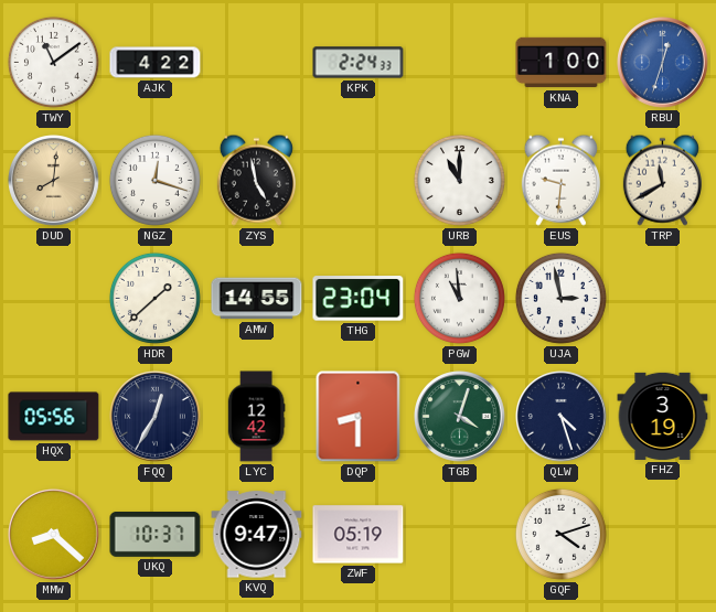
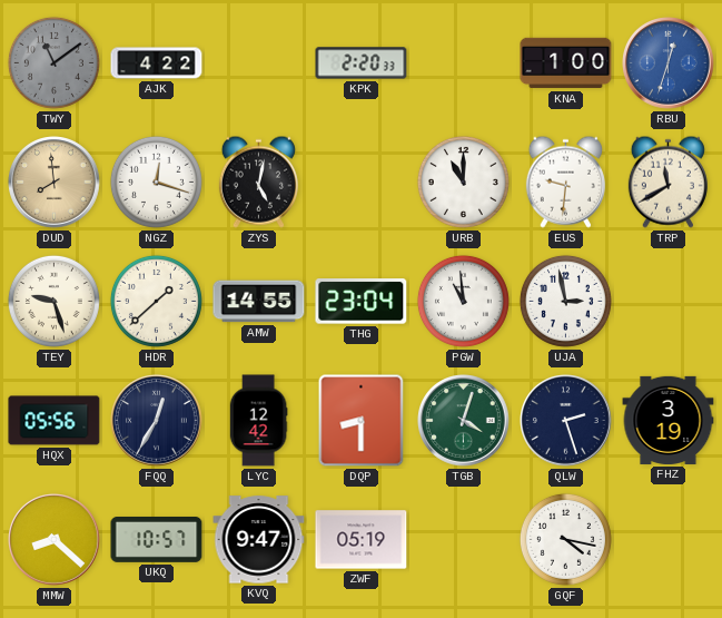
TWY dial: white -> grey
KPK: 2:24 -> 2:20
DUD: 8:01 -> 7:59
ZYS: 4:58 -> 5:02
TEY: none -> 9:27
QLW: 4:27 -> 2:27
UKQ: 10:37 -> 10:57
GQF: 4:12 -> 4:17
